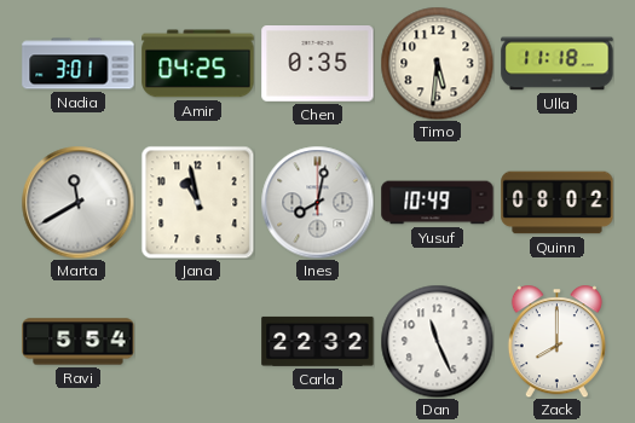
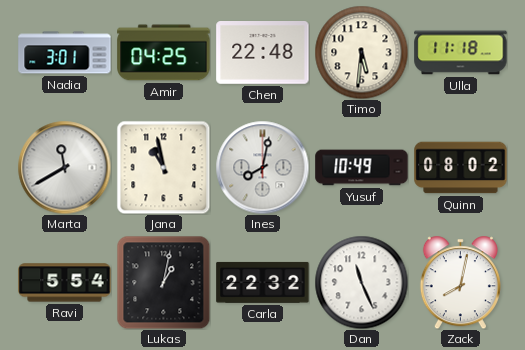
Chen: 0:35 -> 22:48
Lukas: none -> 1:02
Zack: 8:00 -> 8:02
